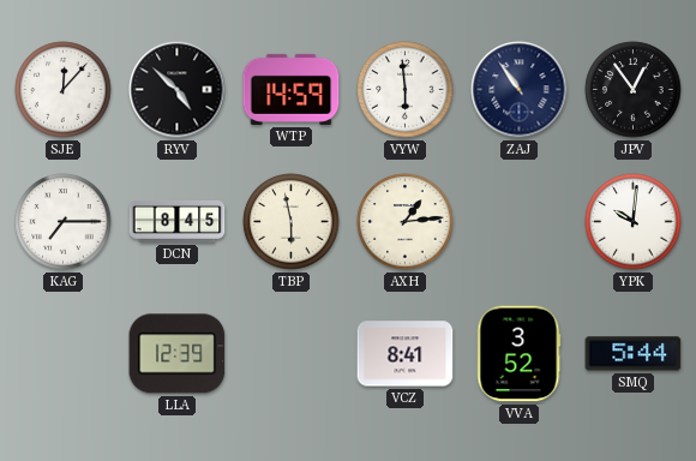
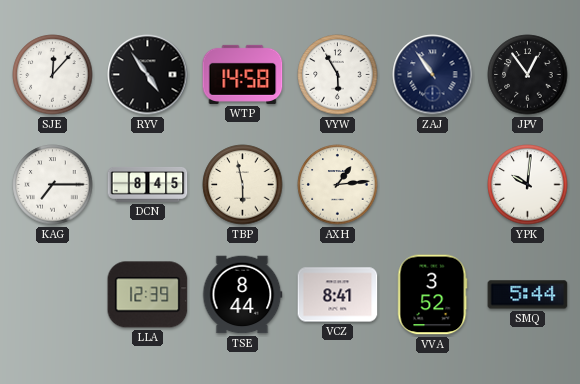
RYV: 4:52 -> 4:54
WTP: 14:59 -> 14:58
VYW: 5:59 -> 5:55
TSE: none -> 8:44
